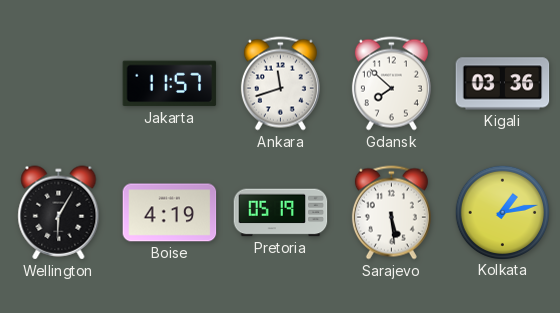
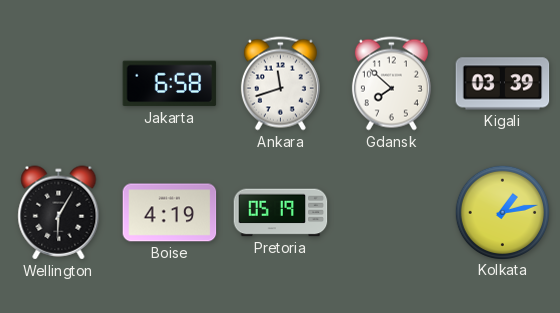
Jakarta: 11:57 -> 6:58
Kigali: 03:36 -> 03:39
Sarajevo: 5:29 -> none
